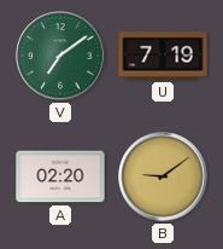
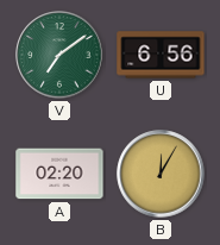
U: 7:19 -> 6:56
B: 9:09 -> 12:05
